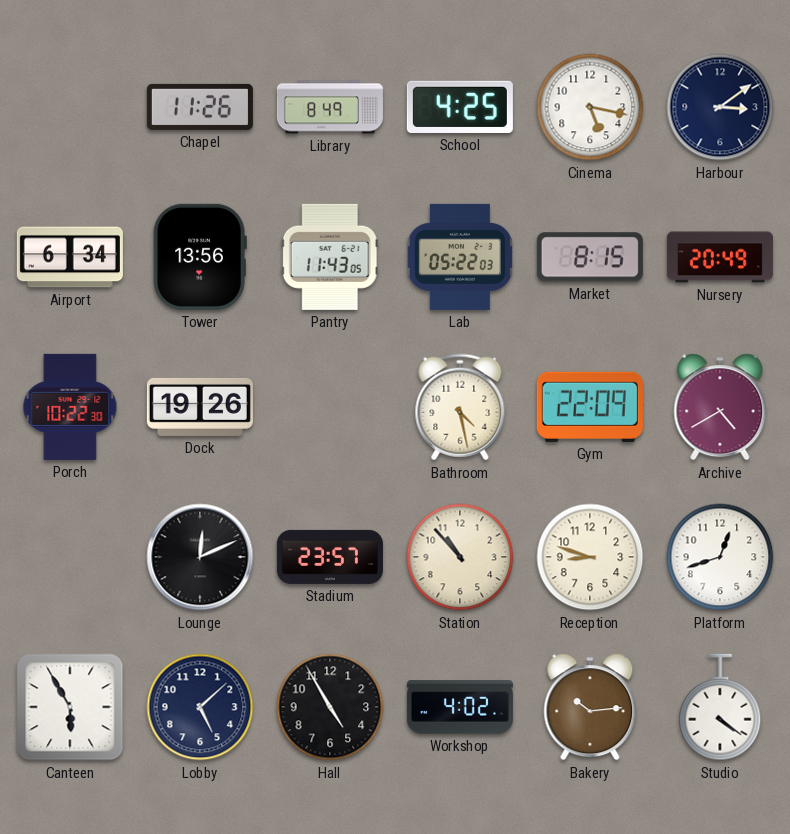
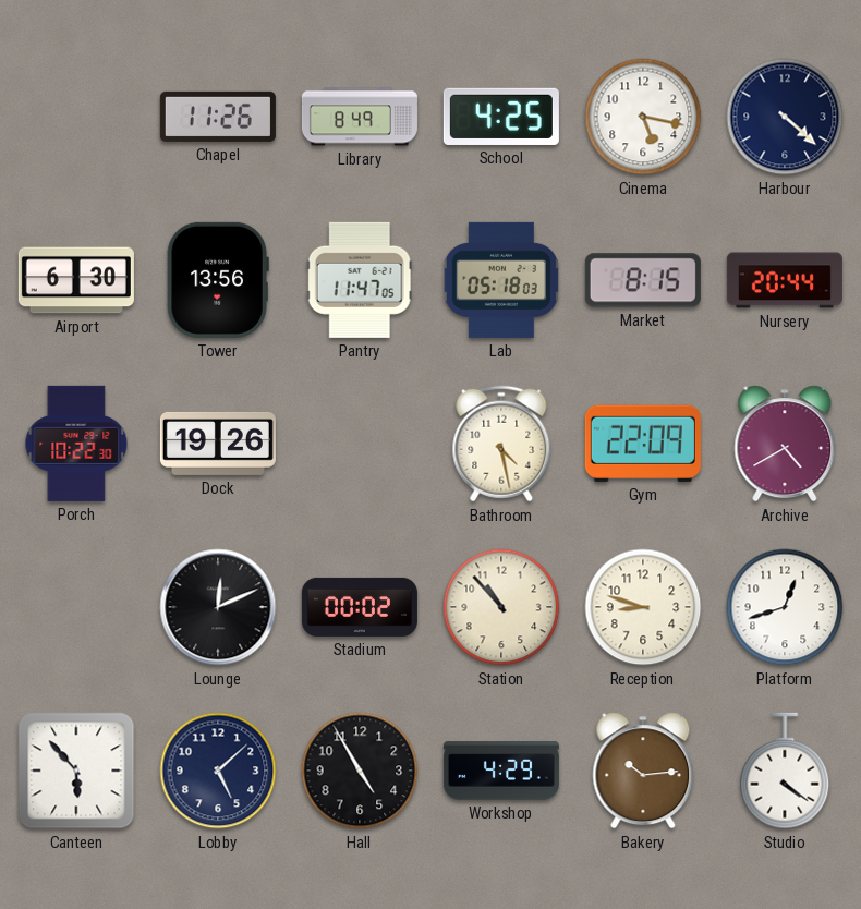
Harbour: 3:09 -> 4:22
Airport: 6:34 -> 6:30
Pantry: 11:43 -> 11:47
Lab: 05:22 -> 05:18
Nursery: 20:49 -> 20:44
Stadium: 23:57 -> 00:02
Canteen: 5:55 -> 5:53
Workshop: 4:02 -> 4:29
